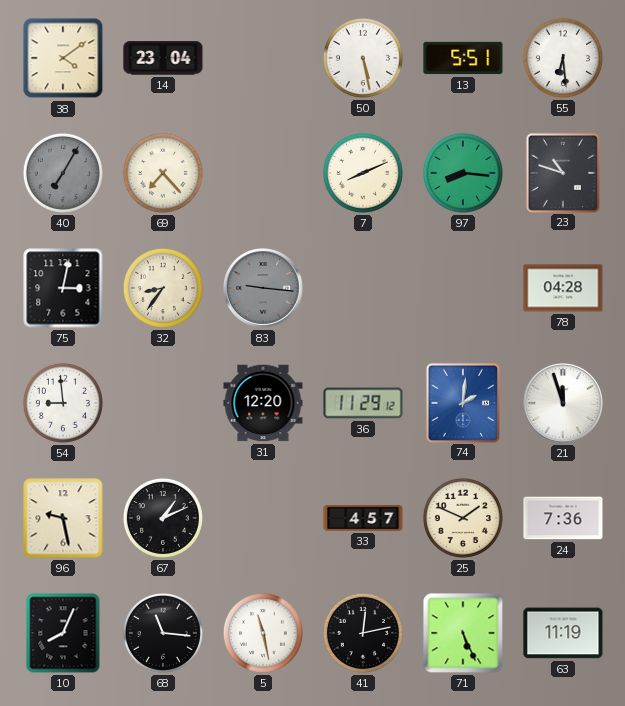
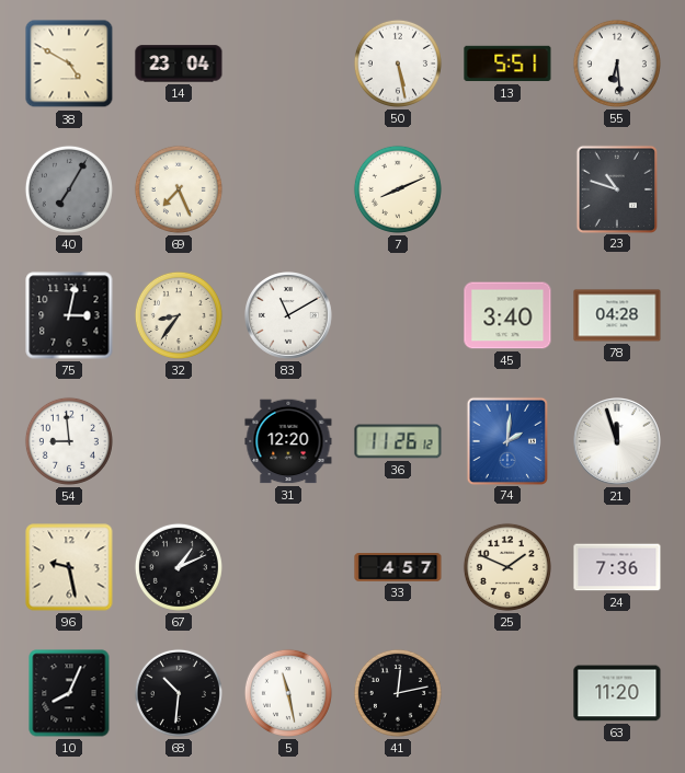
38: 4:09 -> 4:50
69: 7:23 -> 7:26
97: 8:16 -> none
83: 9:16 -> 11:10
83 dial: grey -> white
45: none -> 3:40
36: 11:29 -> 11:26
68: 11:16 -> 10:31
71: 5:26 -> none
63: 11:19 -> 11:20
